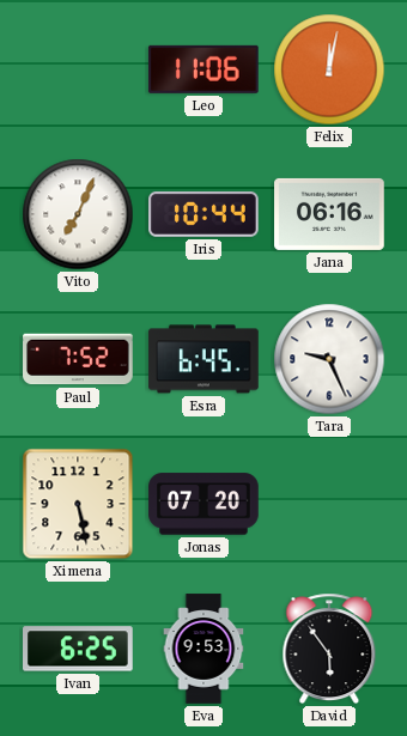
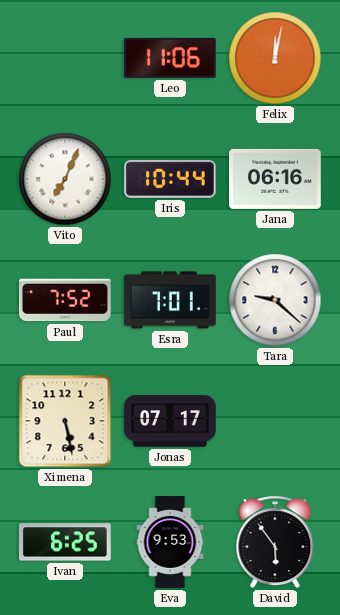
Esra: 6:45 -> 7:01
Tara: 9:26 -> 9:22
Jonas: 07:20 -> 07:17
